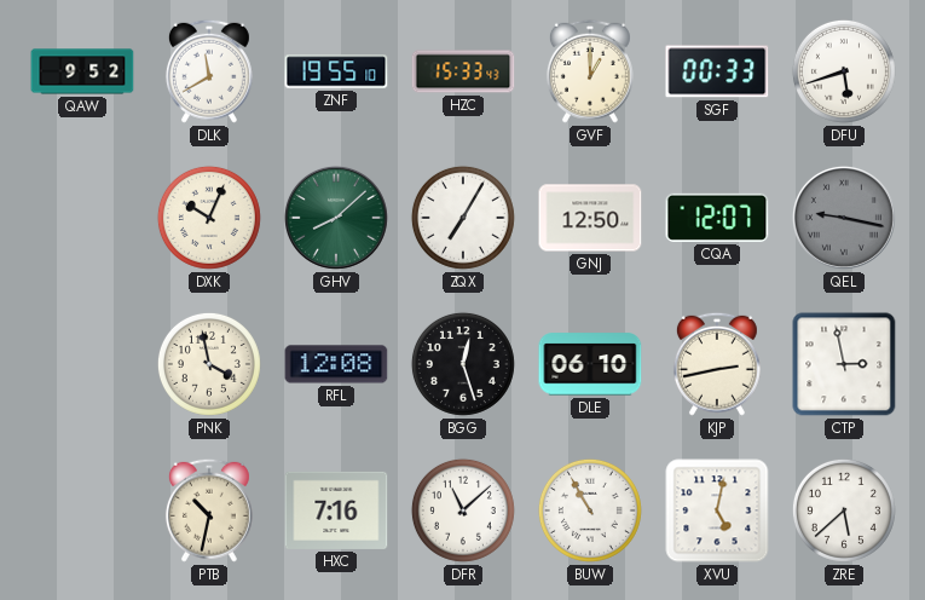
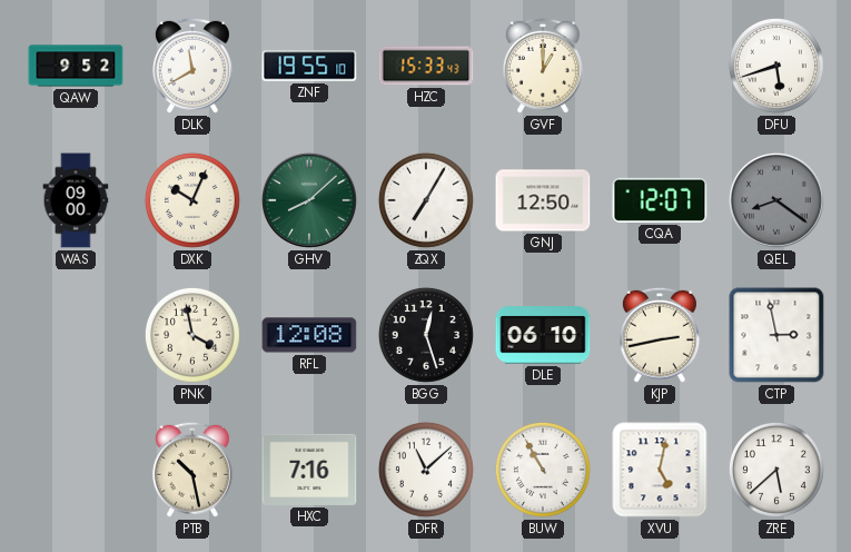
SGF: 00:33 -> none
WAS: none -> 09:00
QEL: 9:17 -> 8:21
PTB: 10:32 -> 10:28
